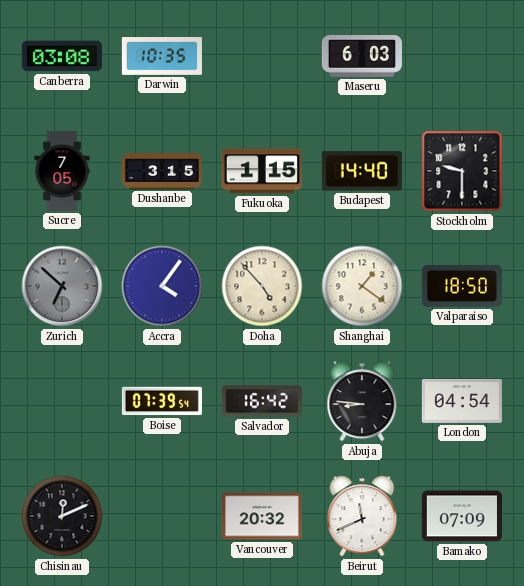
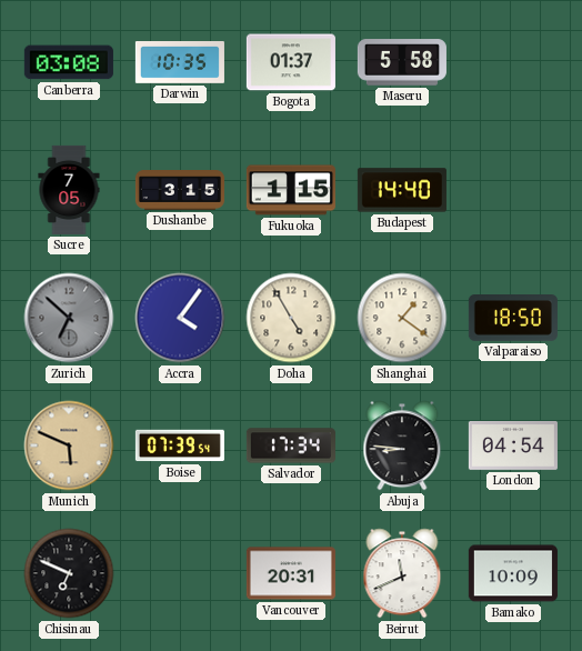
Bogota: none -> 01:37
Maseru: 6:03 -> 5:58
Stockholm: 9:30 -> none
Doha: 4:53 -> 4:55
Munich: none -> 5:49
Salvador: 16:42 -> 17:34
Chisinau: 12:11 -> 6:49
Vancouver: 20:32 -> 20:31
Bamako: 07:09 -> 10:09
